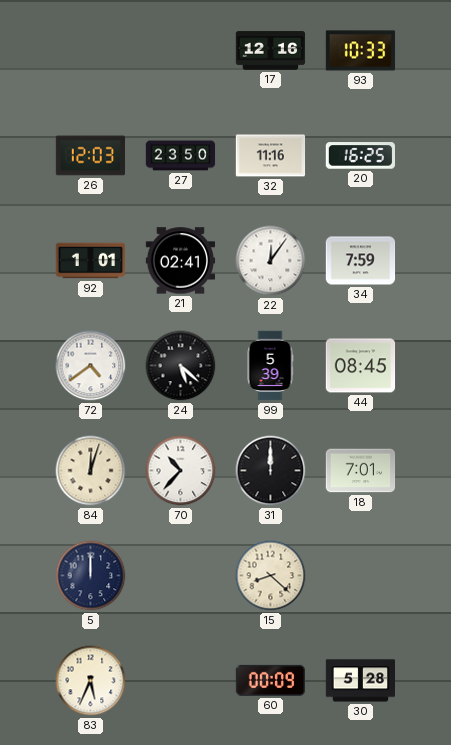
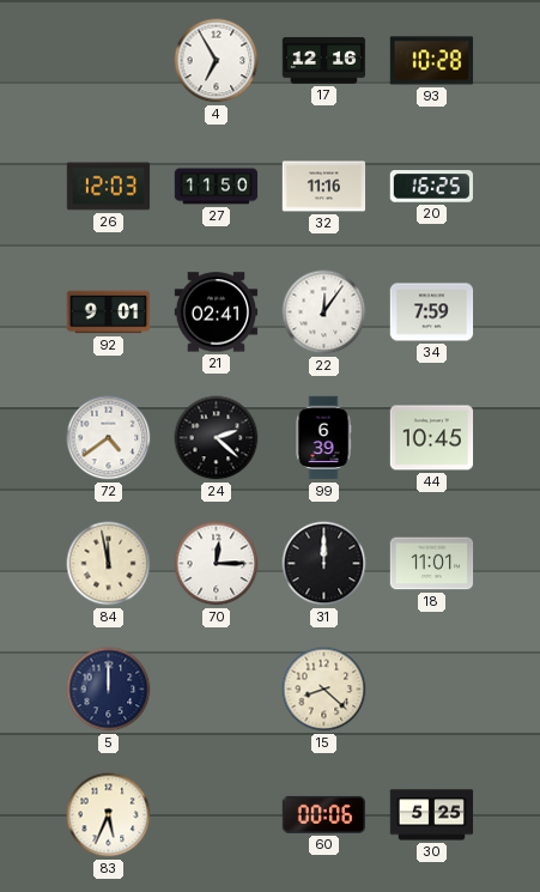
4: none -> 6:55
93: 10:33 -> 10:28
27: 23:50 -> 11:50
92: 1:01 -> 9:01
24: 5:22 -> 2:22
99: 5:39 -> 6:39
44: 08:45 -> 10:45
84: 12:03 -> 11:58
70: 10:37 -> 12:15
18: 7:01 -> 11:01
60: 00:09 -> 00:06
30: 5:28 -> 5:25
